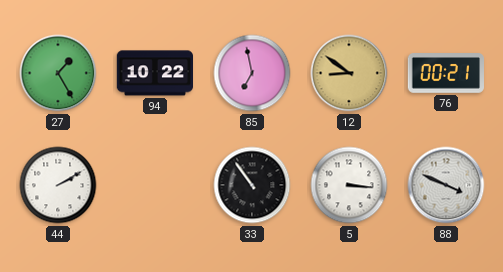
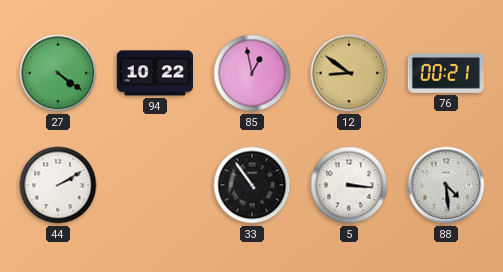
27: 1:25 -> 4:21
85: 6:58 -> 12:58
88: 3:49 -> 4:29
